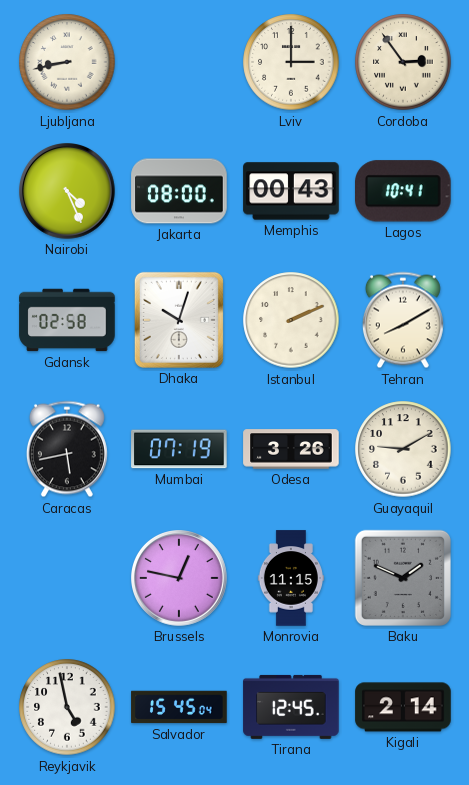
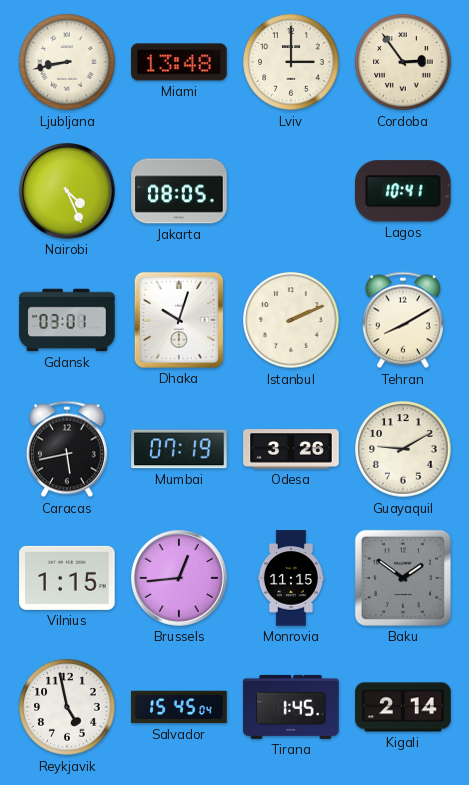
Miami: none -> 13:48
Jakarta: 08:00 -> 08:05
Memphis: 00:43 -> none
Gdansk: 02:58 -> 03:01
Vilnius: none -> 1:15
Brussels: 12:47 -> 12:44
Baku: 1:49 -> 1:51
Tirana: 12:45 -> 1:45
